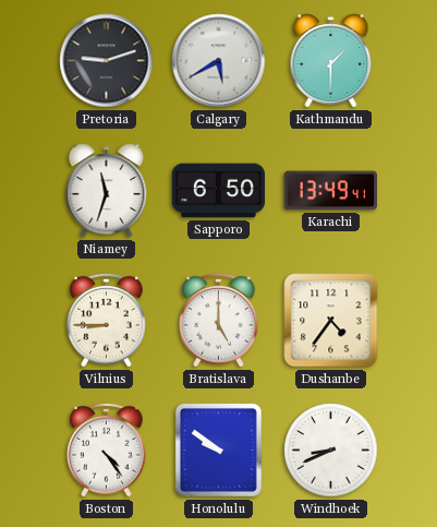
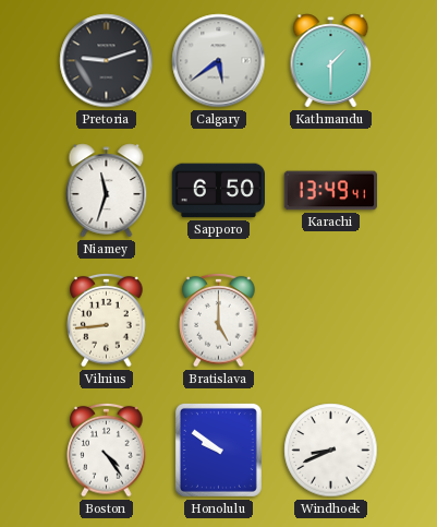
Calgary: 5:40 -> 5:39
Vilnius: 8:45 -> 8:44
Dushanbe: 4:36 -> none
